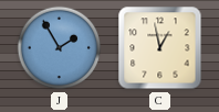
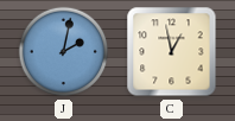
J: 1:55 -> 2:02
